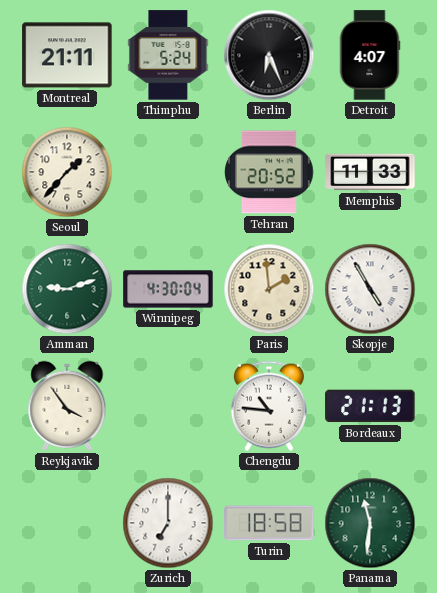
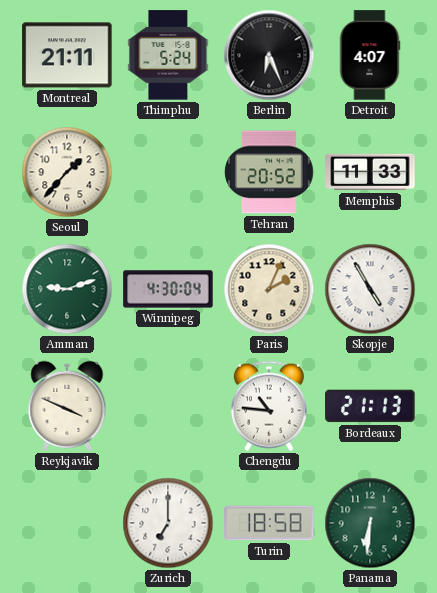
Paris: 1:59 -> 2:04
Reykjavik: 3:54 -> 3:49
Panama: 11:31 -> 6:31
